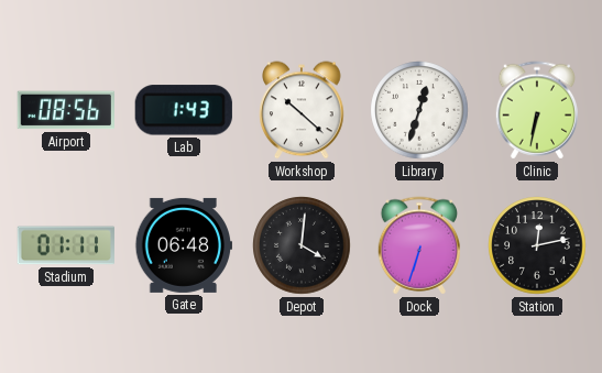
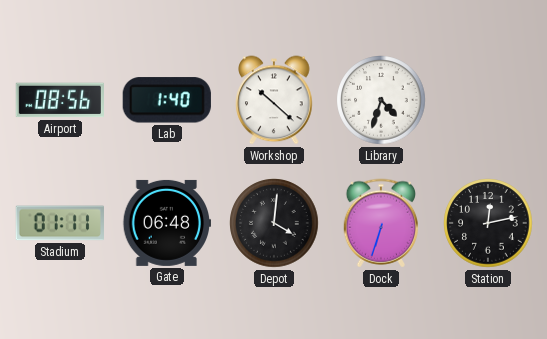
Lab: 1:43 -> 1:40
Library: 12:33 -> 4:33
Clinic: 6:32 -> none
